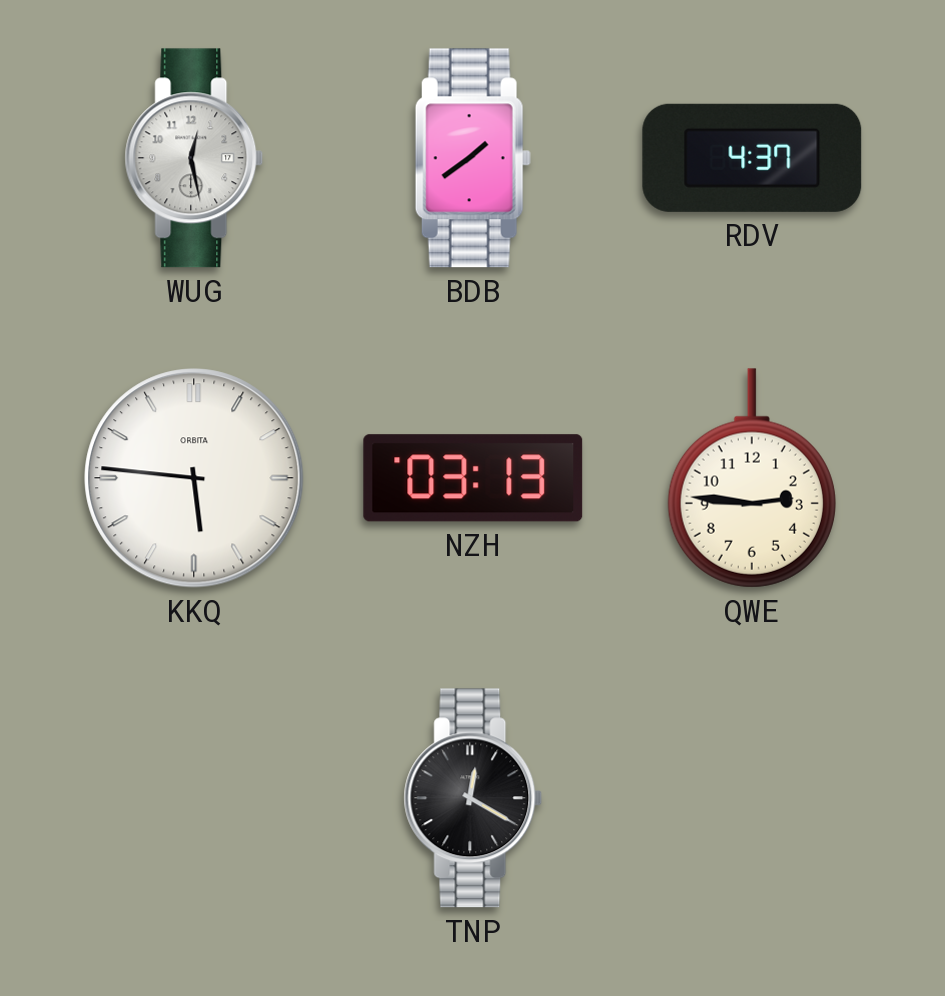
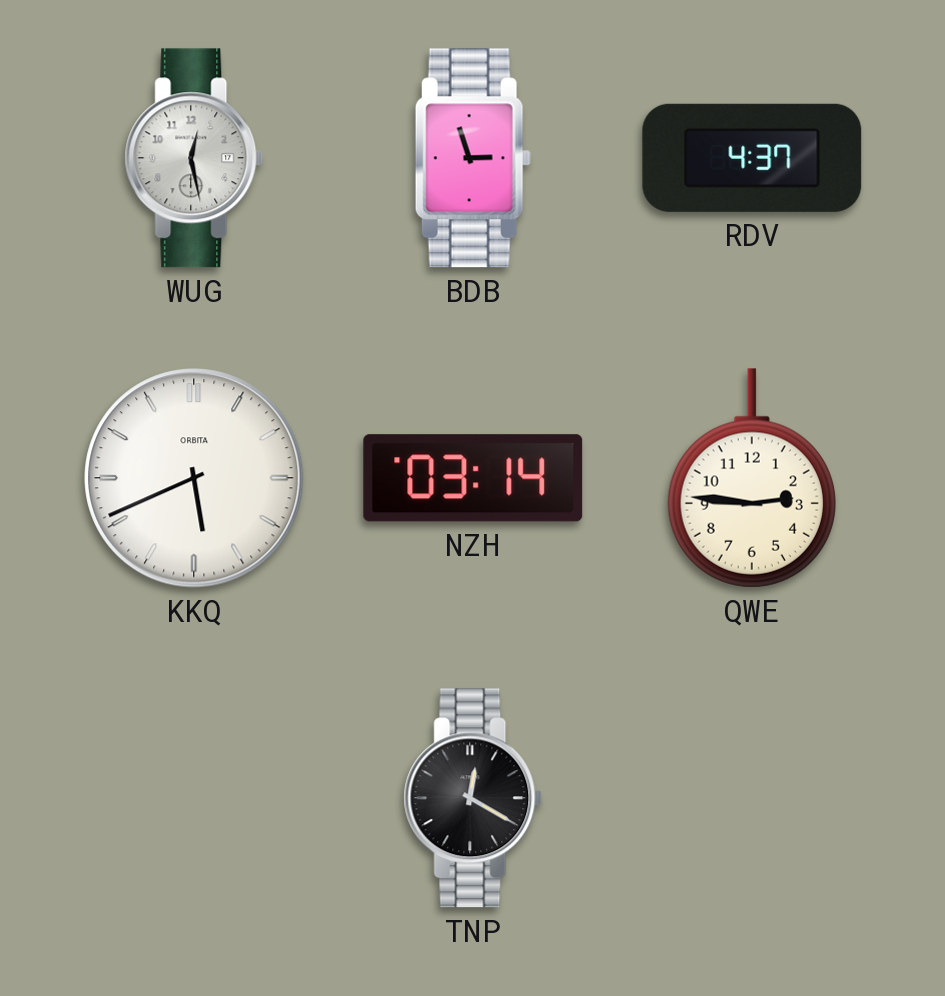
BDB: 1:39 -> 2:57
KKQ: 5:46 -> 5:41
NZH: 03:13 -> 03:14
